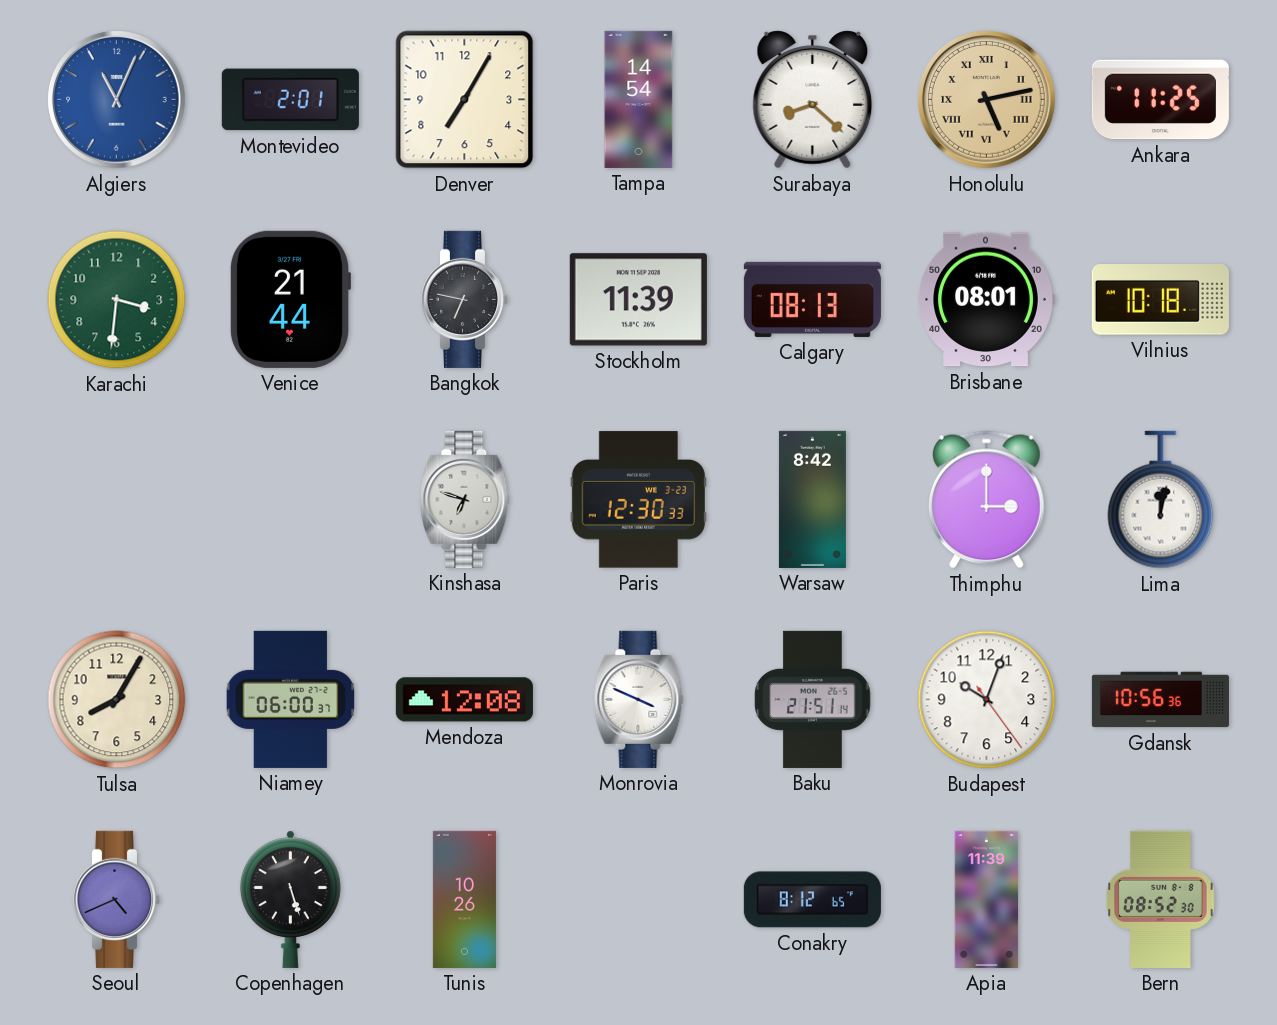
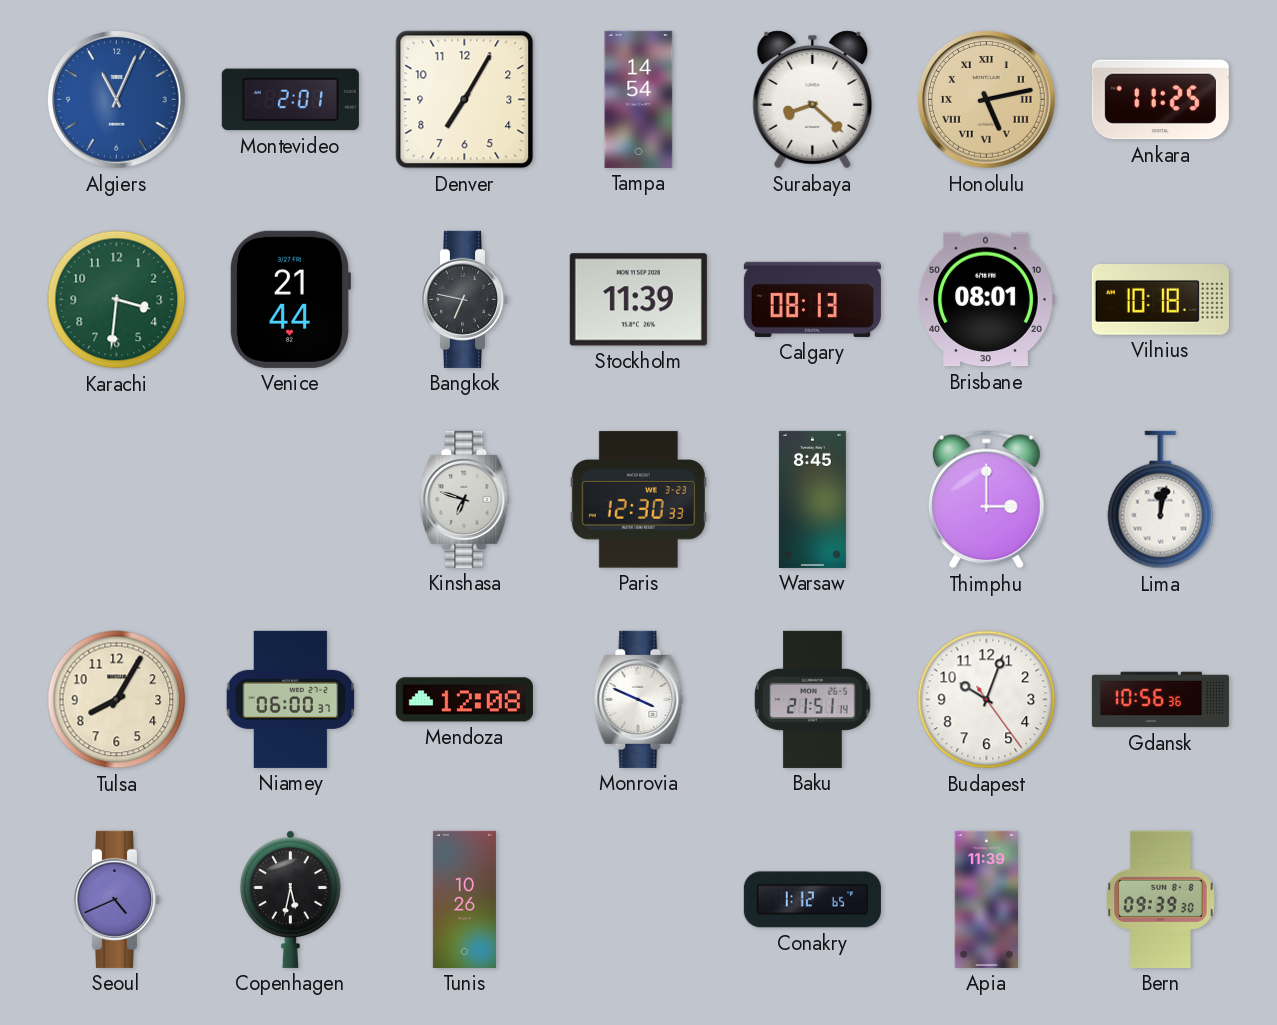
Warsaw: 8:42 -> 8:45
Copenhagen: 5:27 -> 5:32
Conakry: 8:12 -> 1:12
Bern: 08:52 -> 09:39
